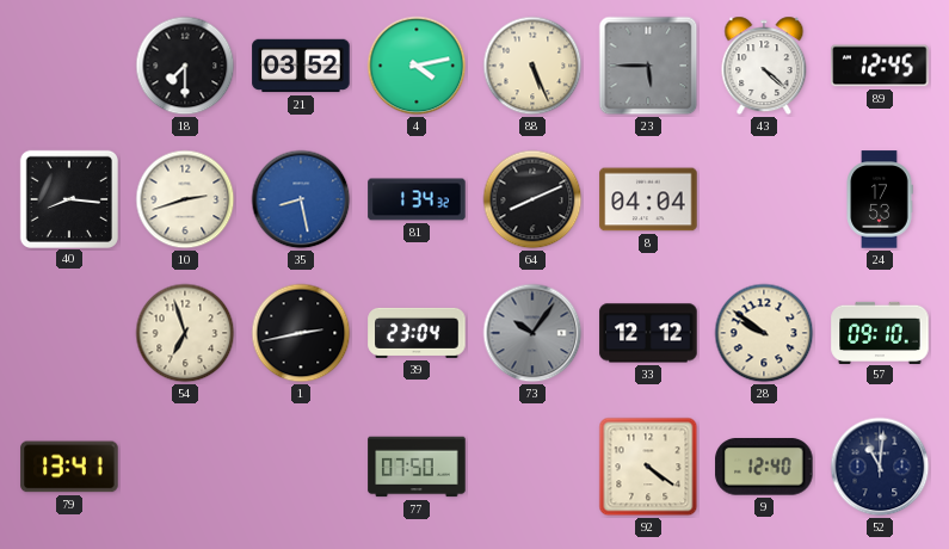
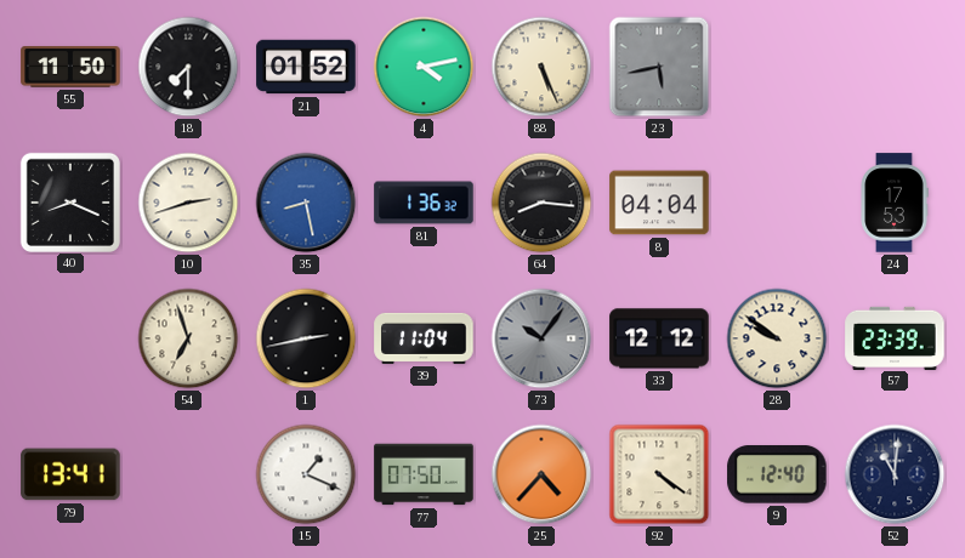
55: none -> 11:50
21: 03:52 -> 01:52
23: 5:45 -> 5:43
43: 4:22 -> none
89: 12:45 -> none
40: 8:16 -> 8:19
81: 1:34 -> 1:36
64: 8:11 -> 8:16
39: 23:04 -> 11:04
57: 09:10 -> 23:39
15: none -> 1:19
25: none -> 4:37
